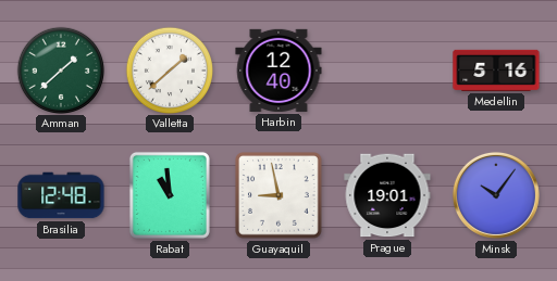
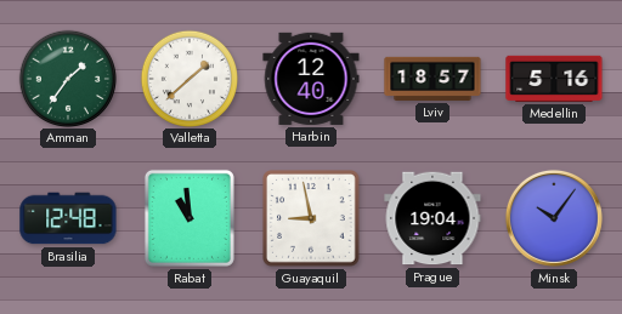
Amman: 1:38 -> 1:36
Lviv: none -> 18:57
Prague: 19:01 -> 19:04
